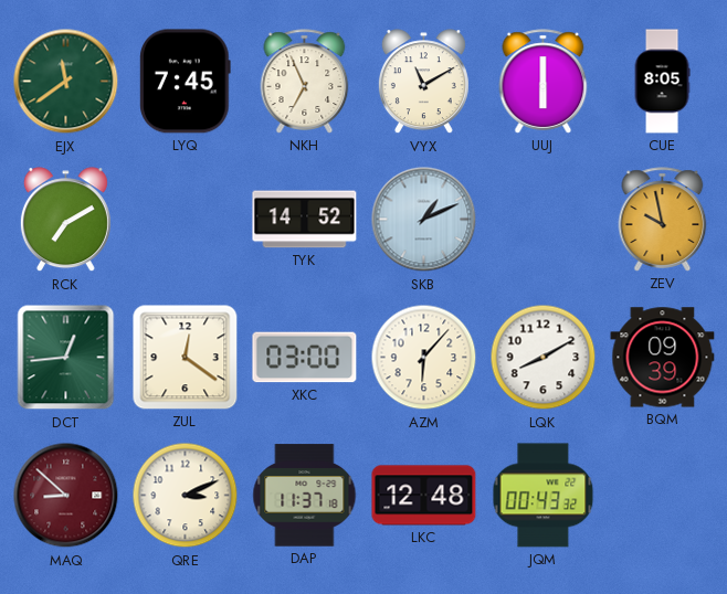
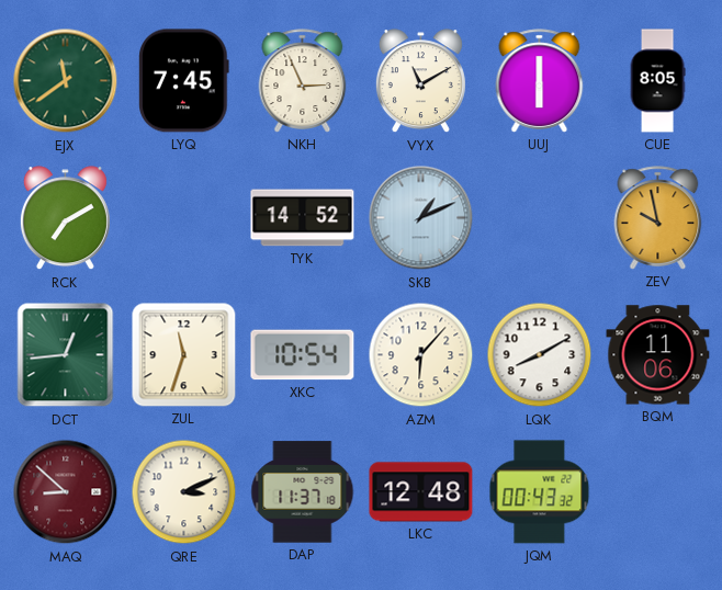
NKH: 6:56 -> 2:56
ZUL: 12:21 -> 11:33
XKC: 03:00 -> 10:54
BQM: 09:39 -> 11:06
